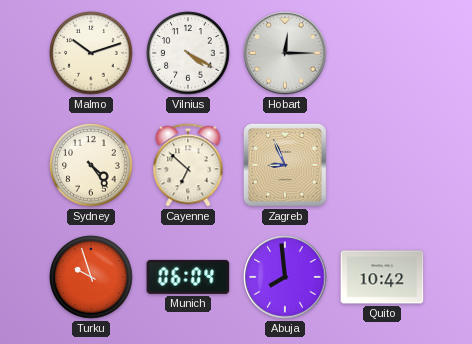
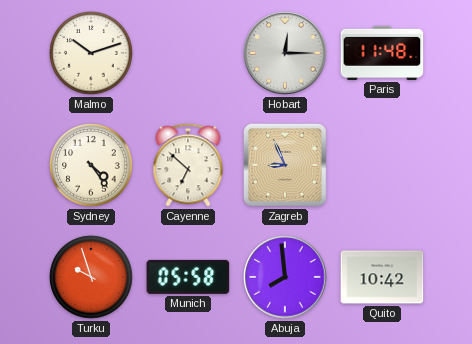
Vilnius: 4:20 -> none
Paris: none -> 11:48
Munich: 06:04 -> 05:58
